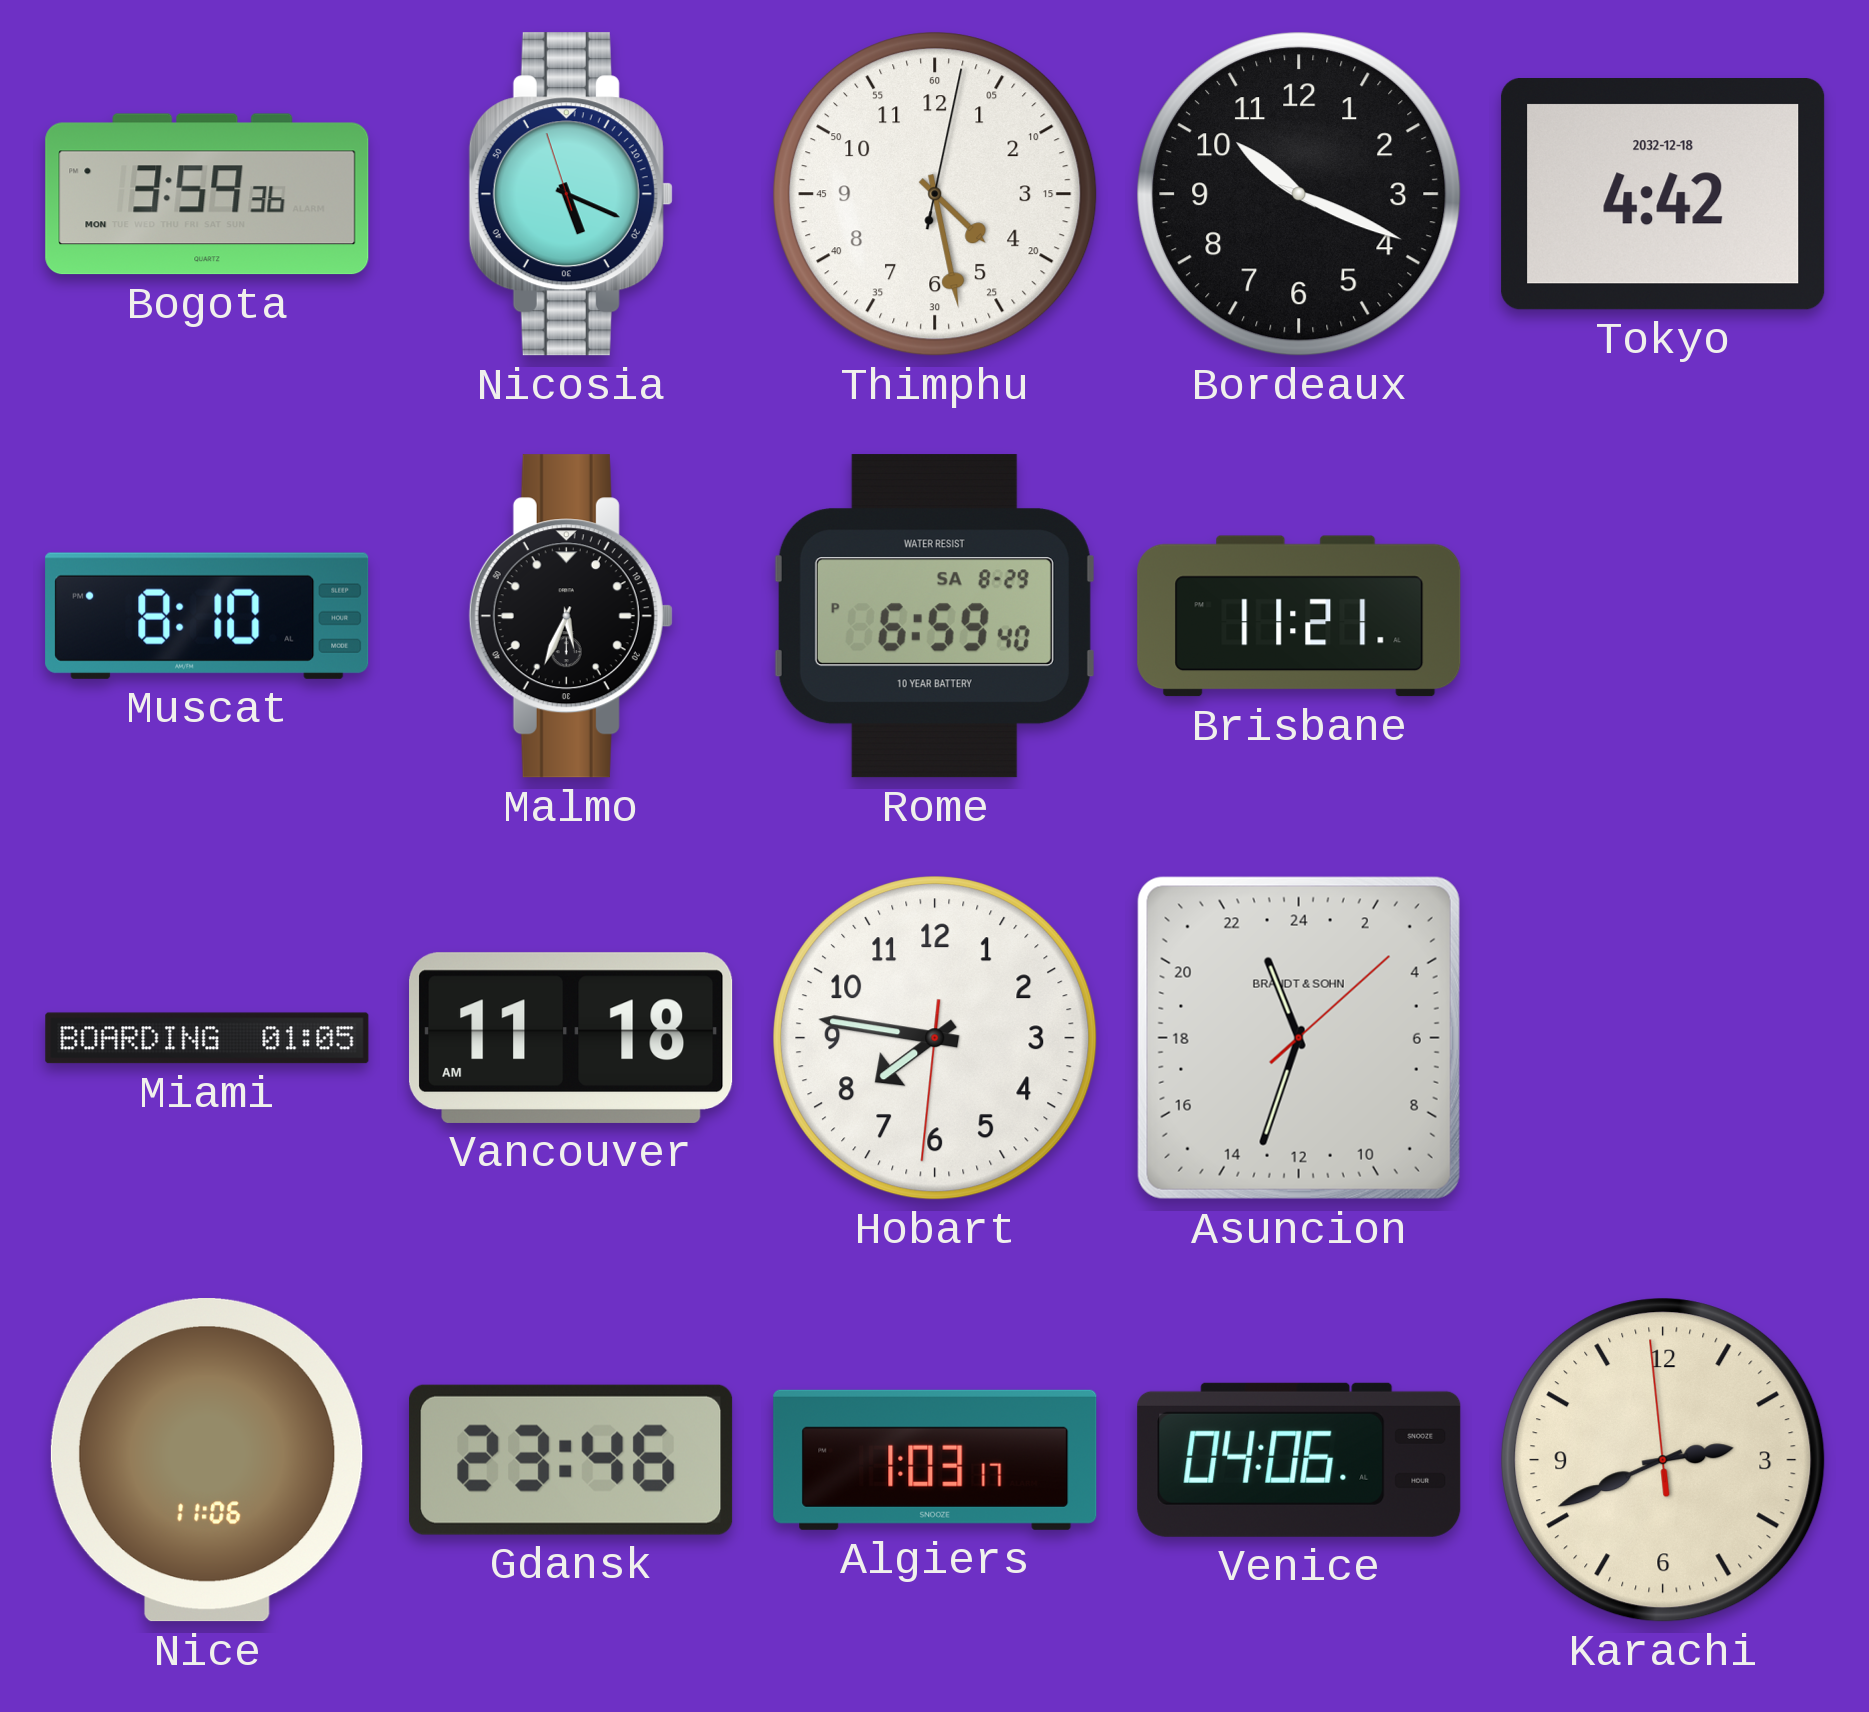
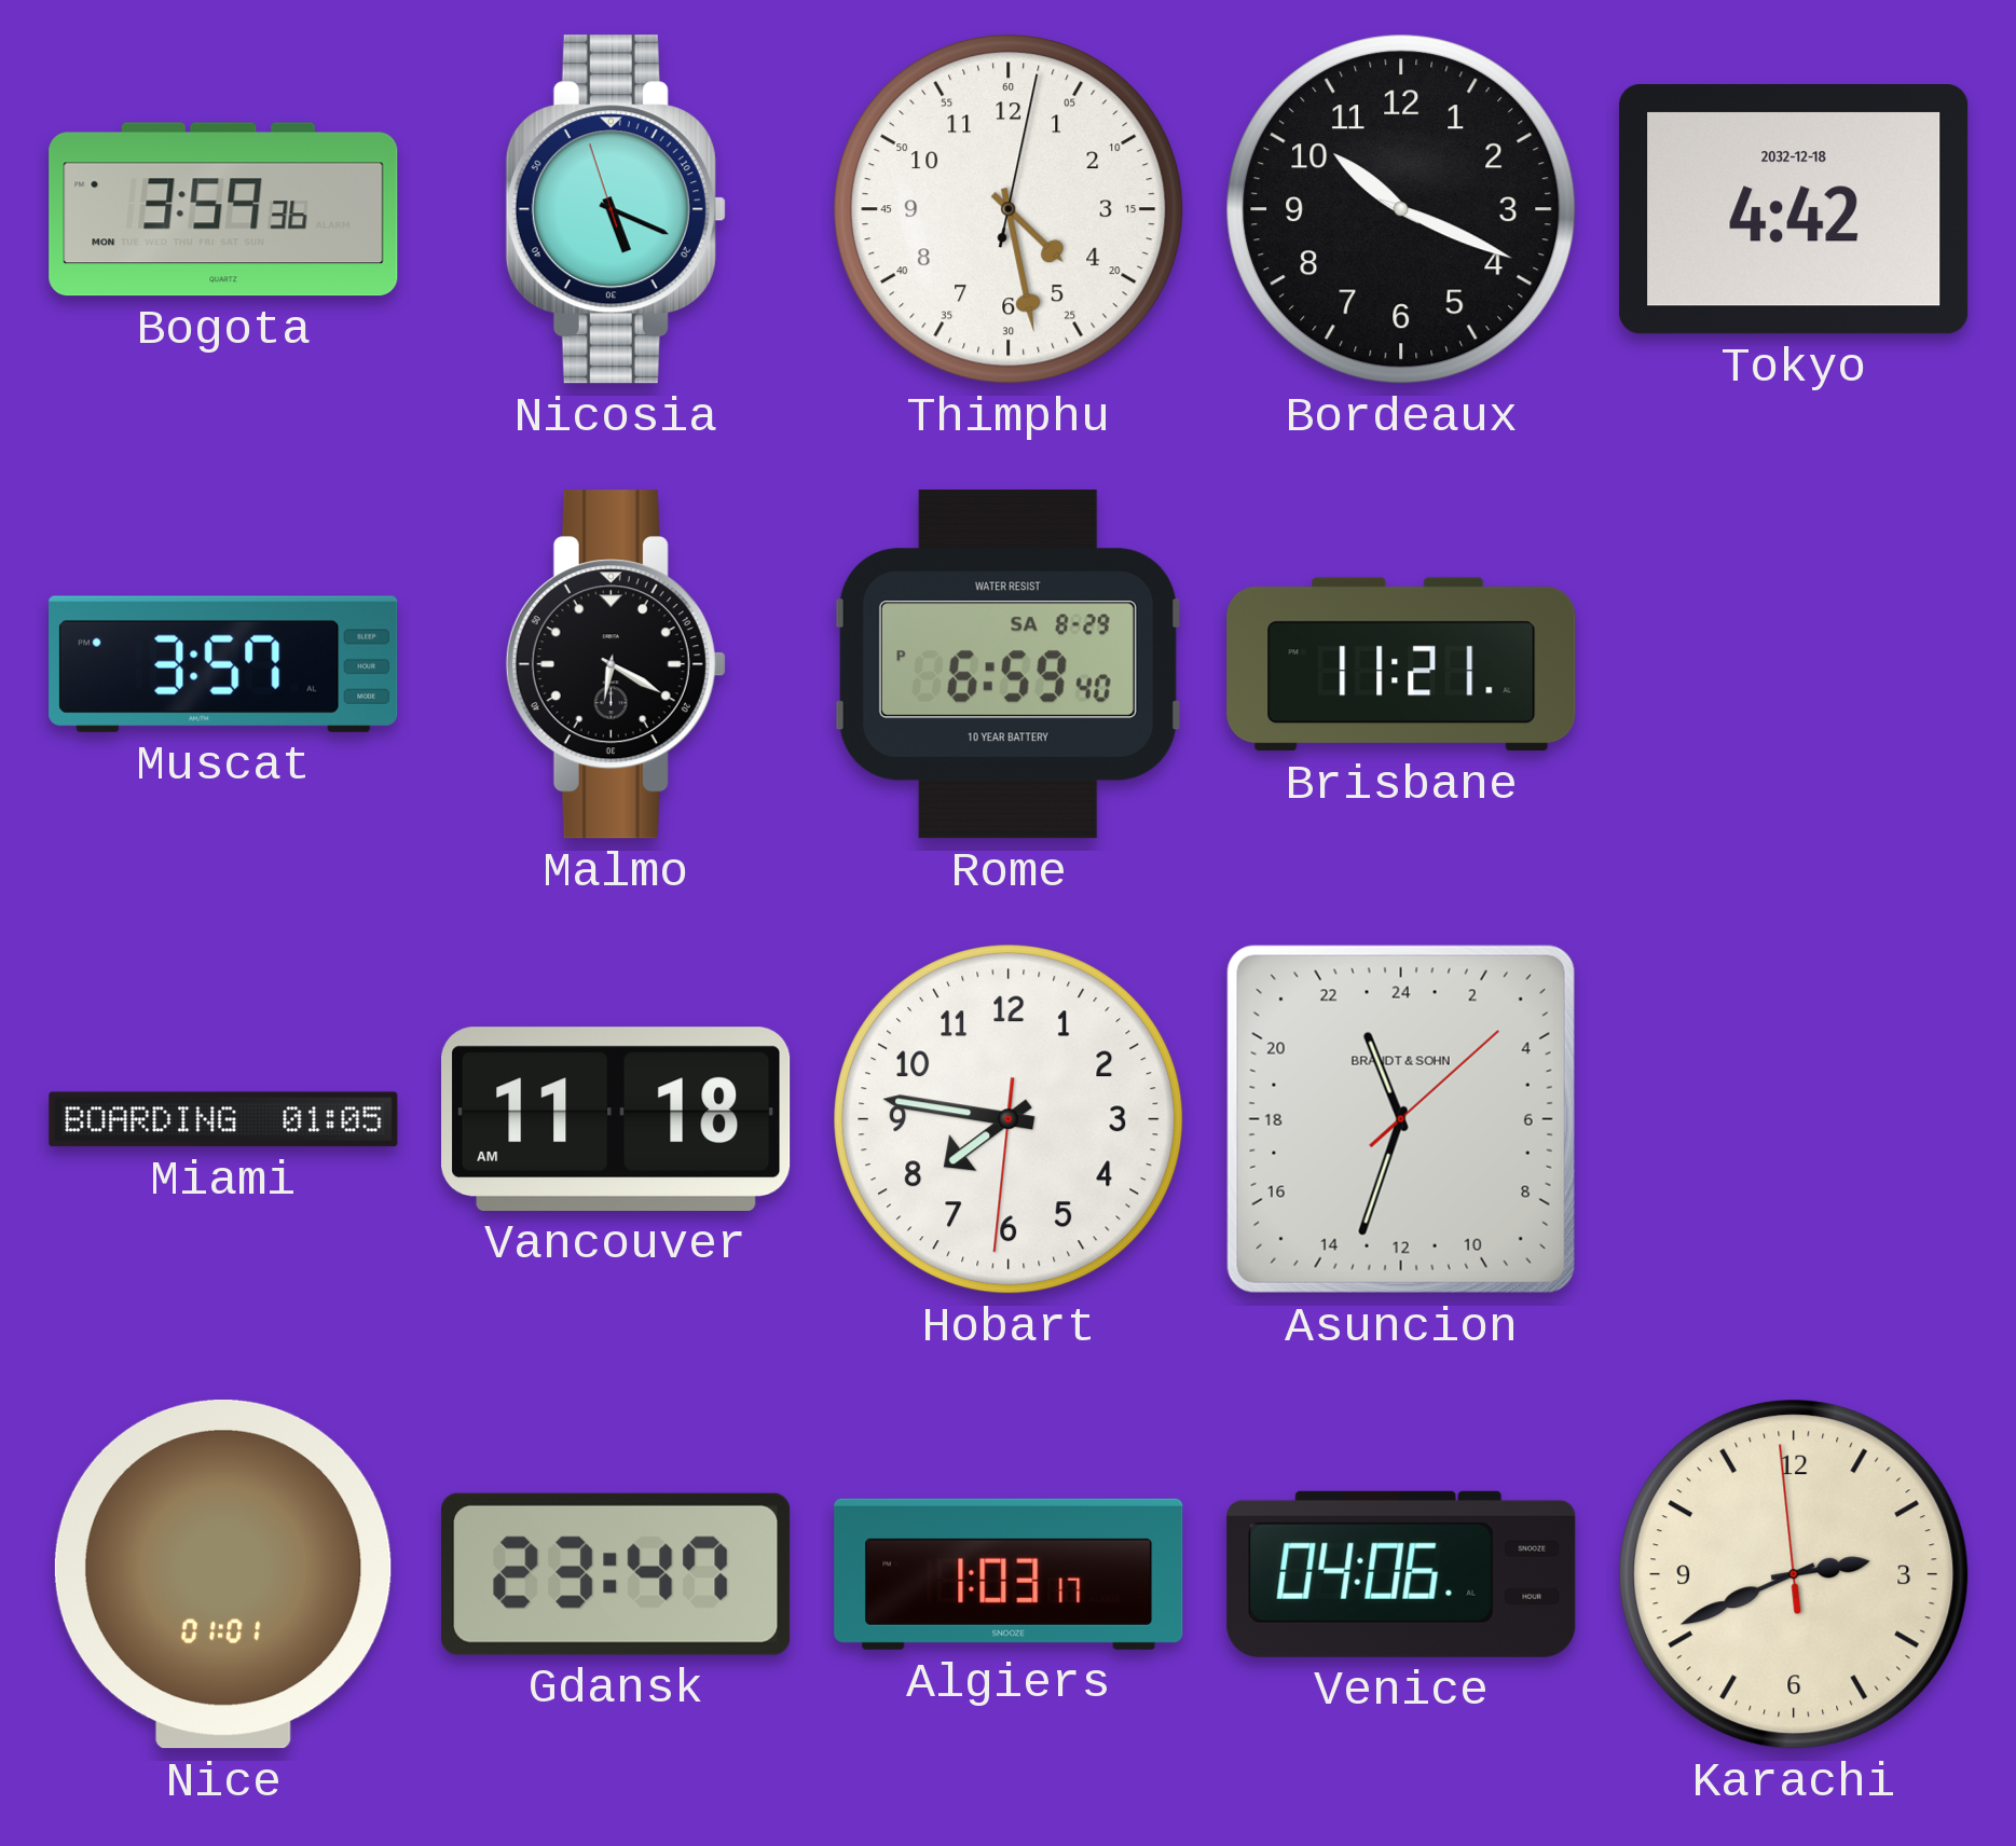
Muscat: 8:10 -> 3:57
Malmo: 5:34 -> 6:20
Nice: 11:06 -> 01:01
Gdansk: 23:46 -> 23:47
